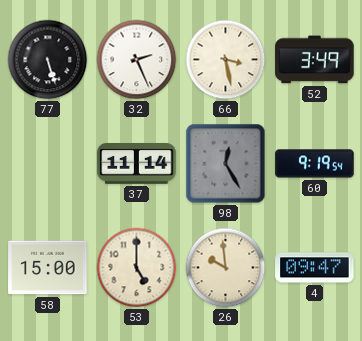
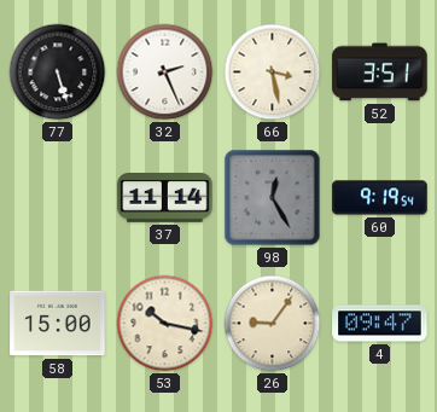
52: 3:49 -> 3:51
53: 5:00 -> 10:17
26: 9:59 -> 9:06
